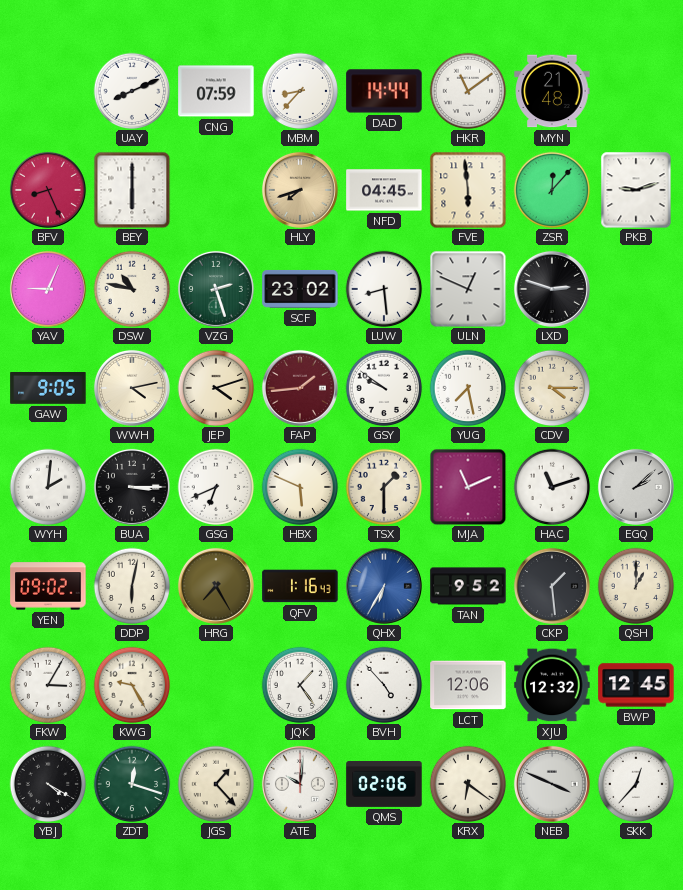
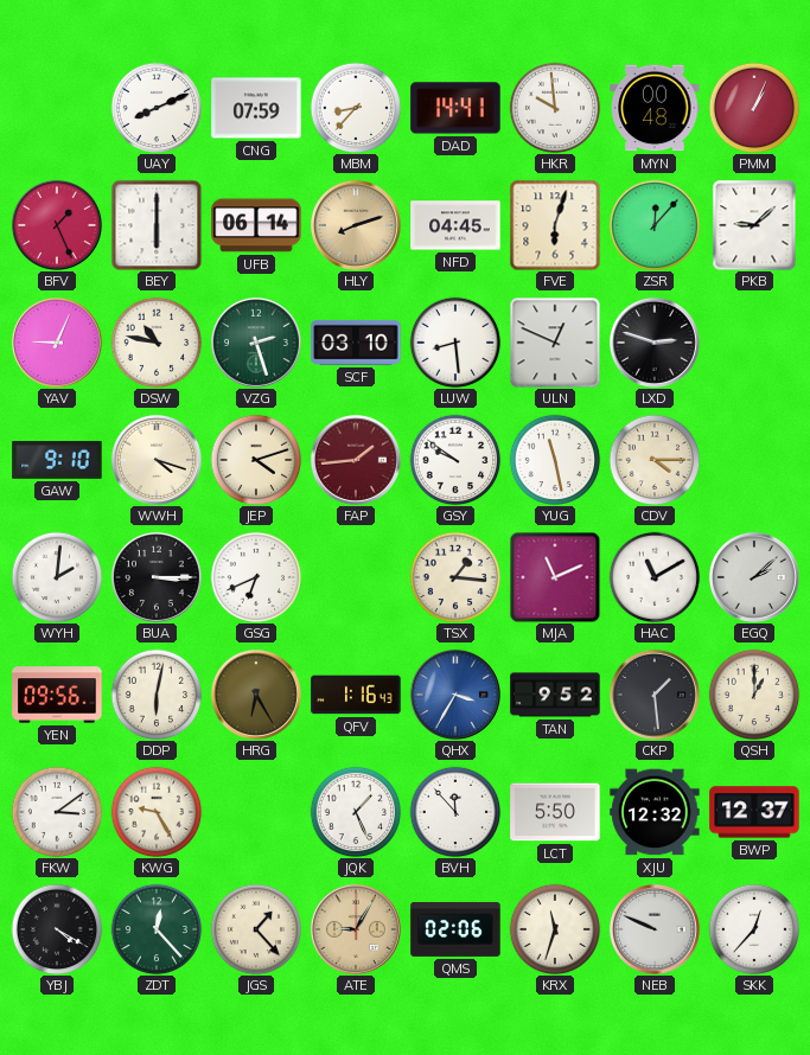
DAD: 14:44 -> 14:41
HKR: 11:09 -> 9:59
MYN: 21:48 -> 00:48
PMM: none -> 1:04
BFV: 8:26 -> 1:26
UFB: none -> 06:14
HLY: 7:42 -> 8:12
FVE: 5:59 -> 6:03
PKB: 9:12 -> 9:08
SCF: 23:02 -> 03:10
GAW: 9:05 -> 9:10
WWH: 4:13 -> 4:18
YUG: 7:28 -> 11:28
HBX: 5:49 -> none
TSX: 1:30 -> 1:16
HAC: 11:12 -> 11:10
YEN: 09:02 -> 09:56
HRG: 7:25 -> 6:25
QHX: 6:35 -> 3:35
FKW: 3:05 -> 3:09
JQK: 1:24 -> 1:26
BVH: 4:53 -> 11:53
LCT: 12:06 -> 5:50
BWP: 12:45 -> 12:37
ZDT: 12:18 -> 12:23
ATE: 10:01 -> 9:05
ATE dial: white -> champagne
KRX: 6:21 -> 11:33
NEB: 3:49 -> 9:49
